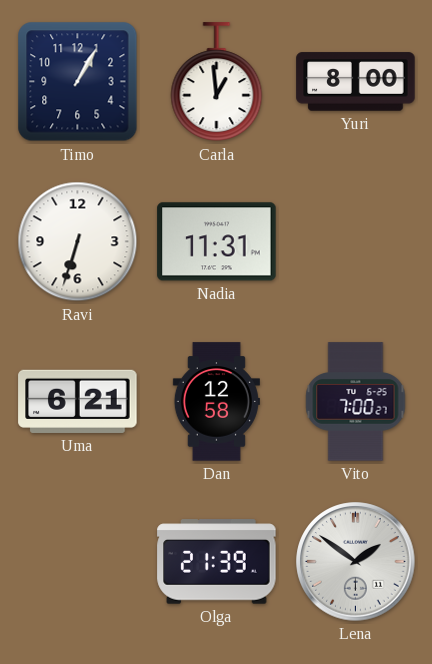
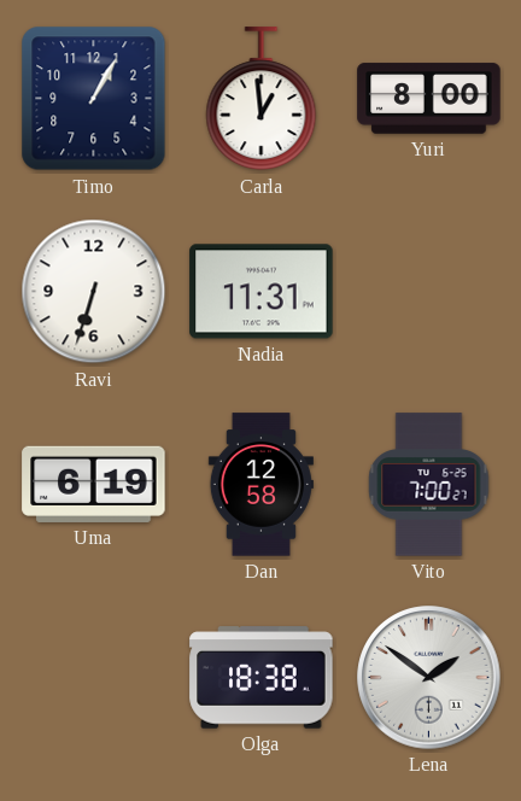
Uma: 6:21 -> 6:19
Olga: 21:39 -> 18:38
